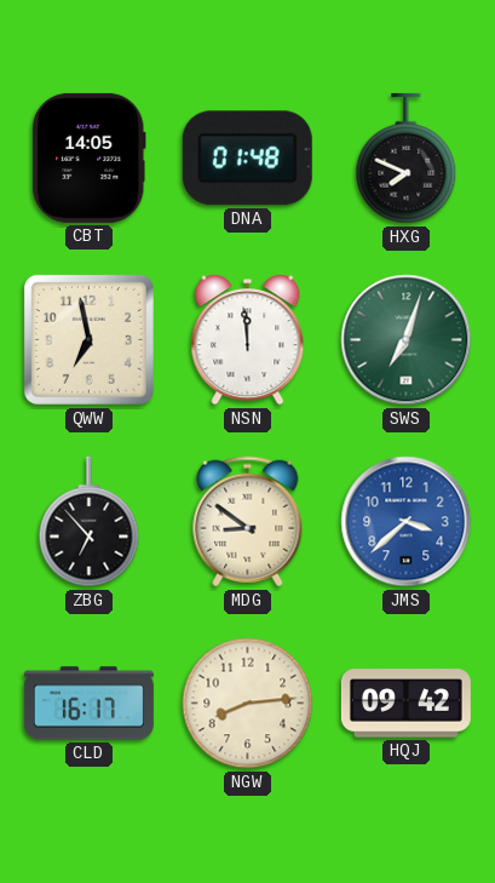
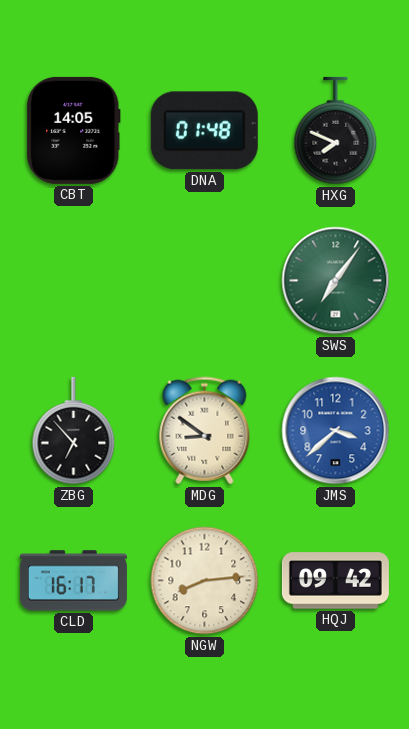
QWW: 6:58 -> none
NSN: 11:59 -> none
SWS: 7:03 -> 7:06
